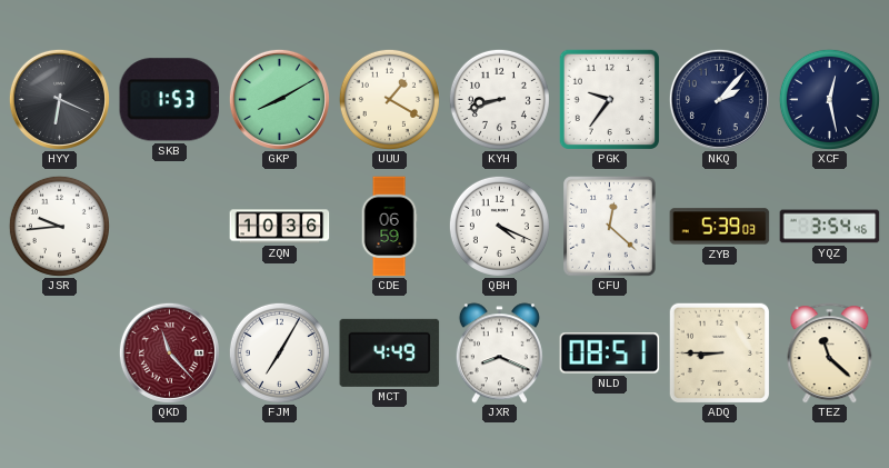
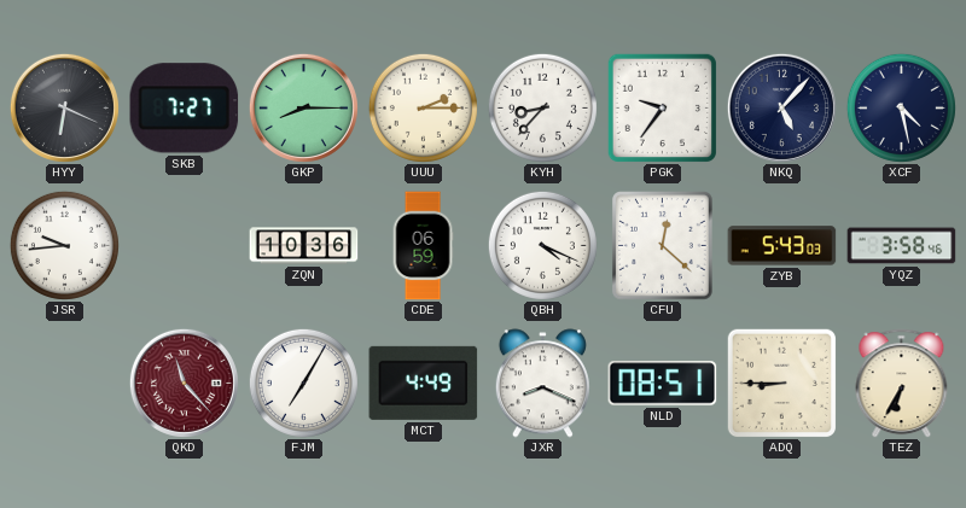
SKB: 1:53 -> 7:27
GKP: 8:10 -> 8:15
UUU: 1:20 -> 2:15
KYH: 8:42 -> 8:37
NKQ: 2:07 -> 5:07
XCF: 12:28 -> 4:28
ZYB: 5:39 -> 5:43
YQZ: 3:54 -> 3:58
TEZ: 11:22 -> 6:35
